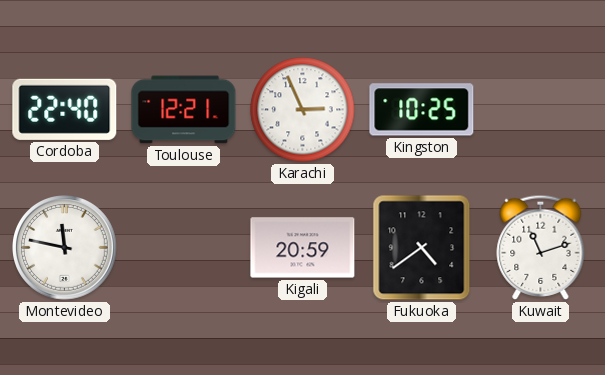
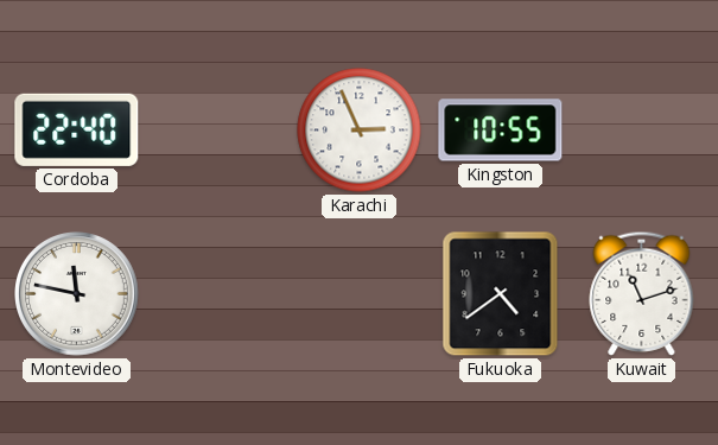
Toulouse: 12:21 -> none
Kingston: 10:25 -> 10:55
Kigali: 20:59 -> none
